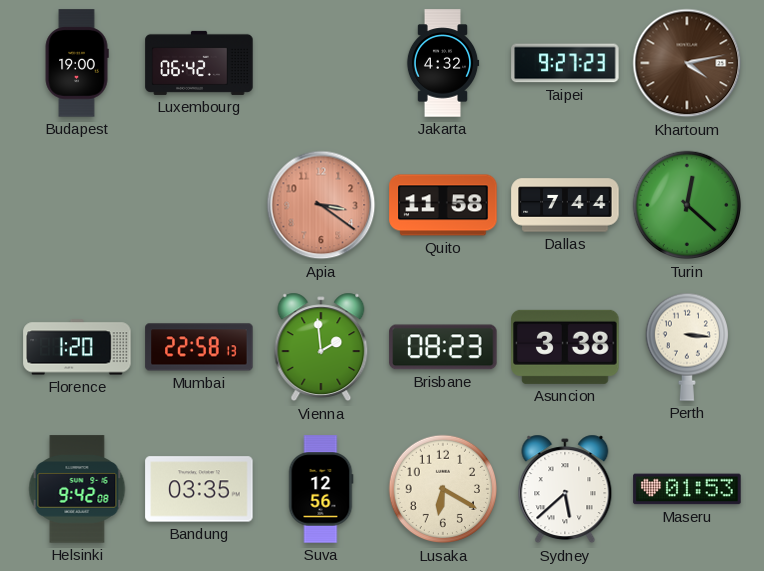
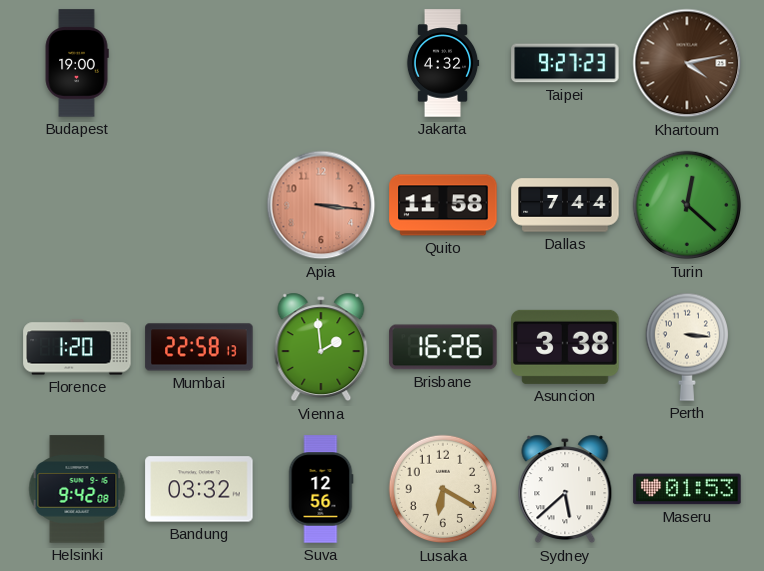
Luxembourg: 06:42 -> none
Apia: 3:21 -> 3:16
Brisbane: 08:23 -> 16:26
Bandung: 03:35 -> 03:32
